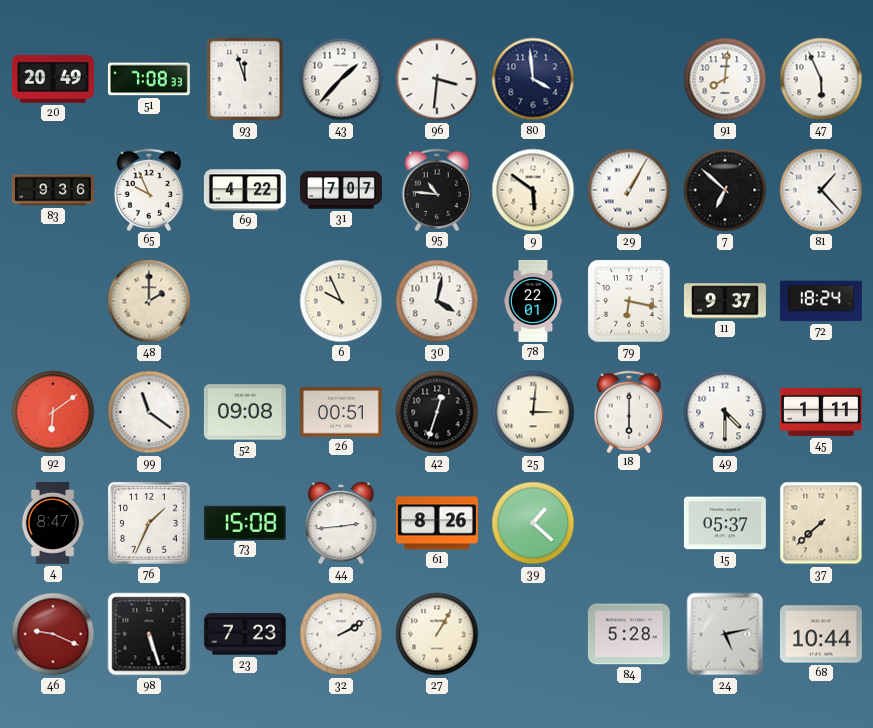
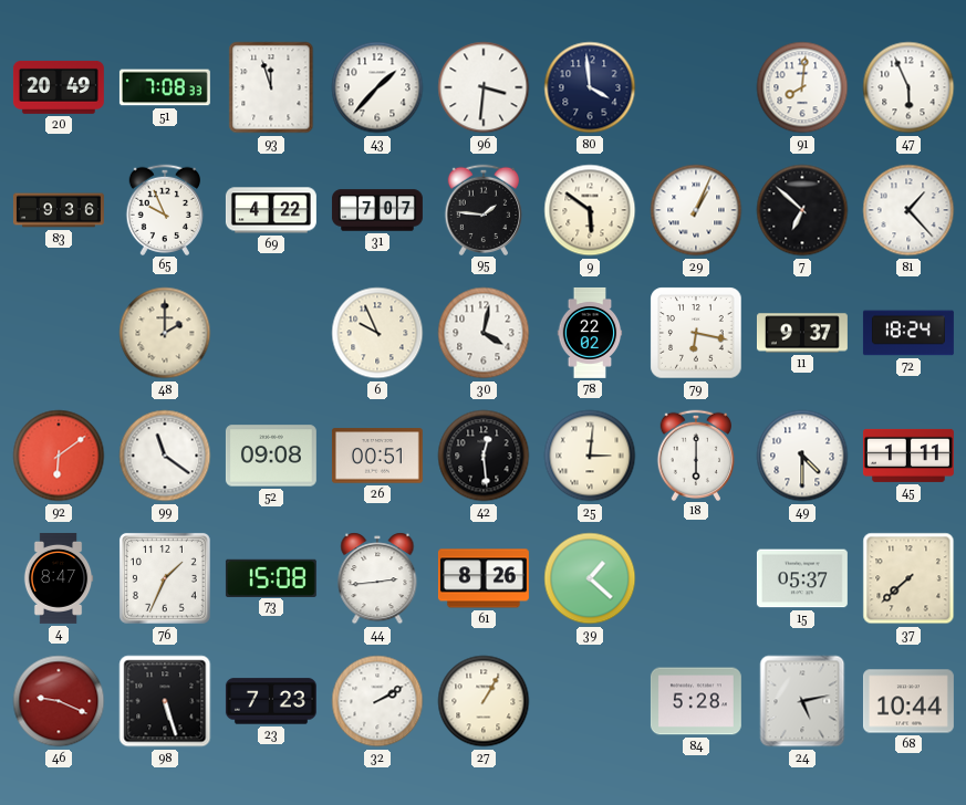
95: 10:46 -> 1:46
29: 1:05 -> 1:04
78: 22:01 -> 22:02
42: 12:33 -> 12:29
